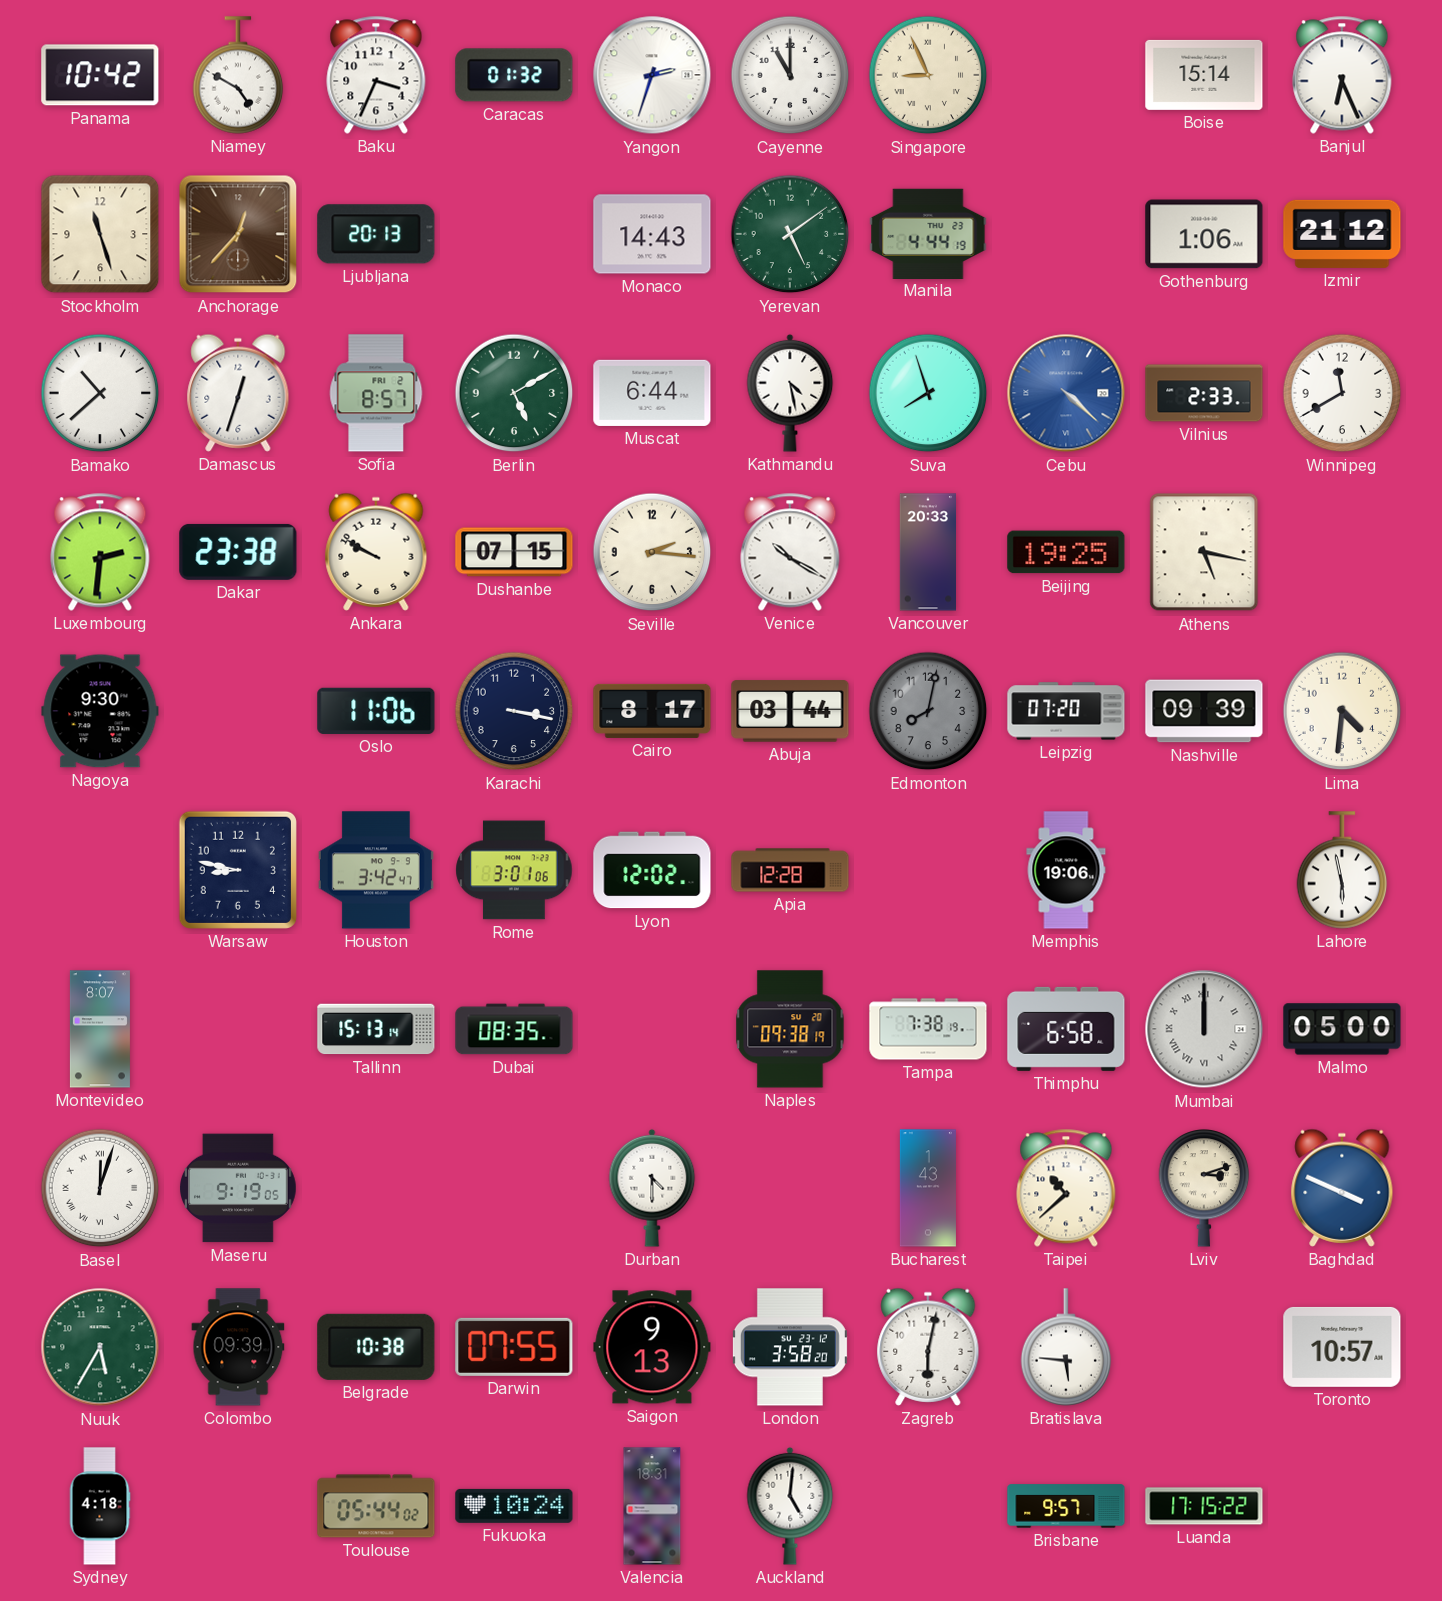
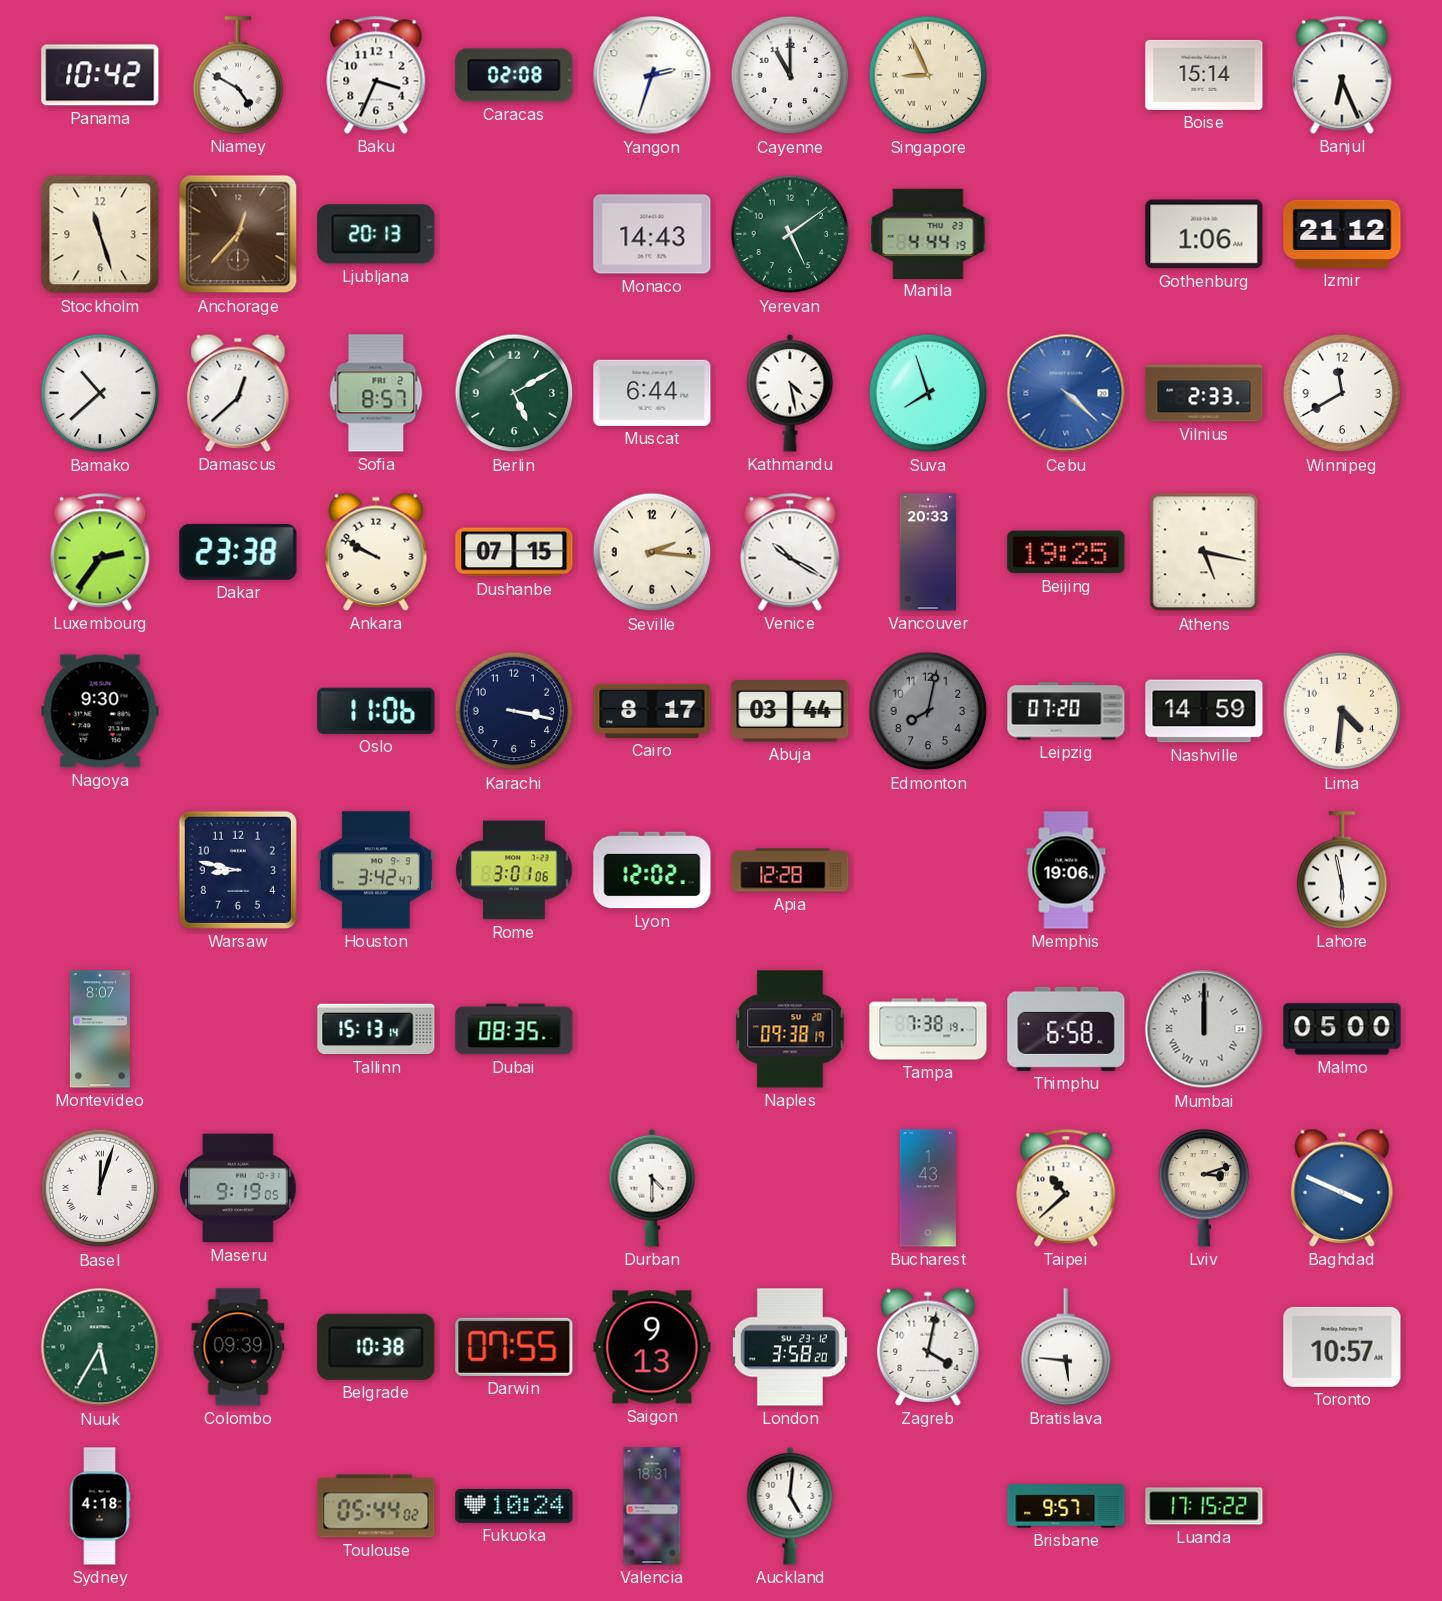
Caracas: 01:32 -> 02:08
Damascus: 12:33 -> 12:38
Luxembourg: 2:31 -> 2:36
Nashville: 09:39 -> 14:59
Zagreb: 6:02 -> 4:02
